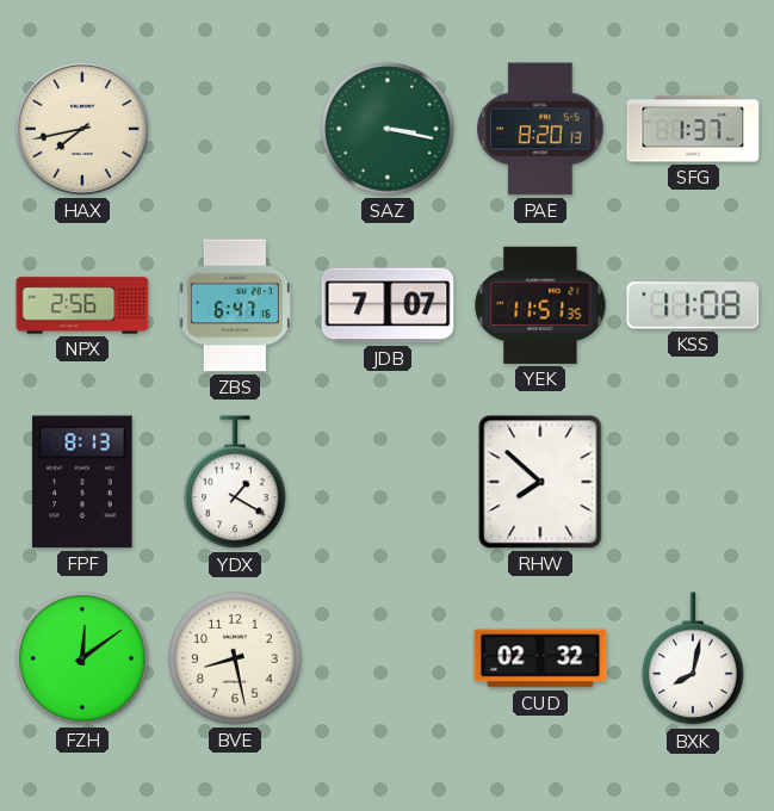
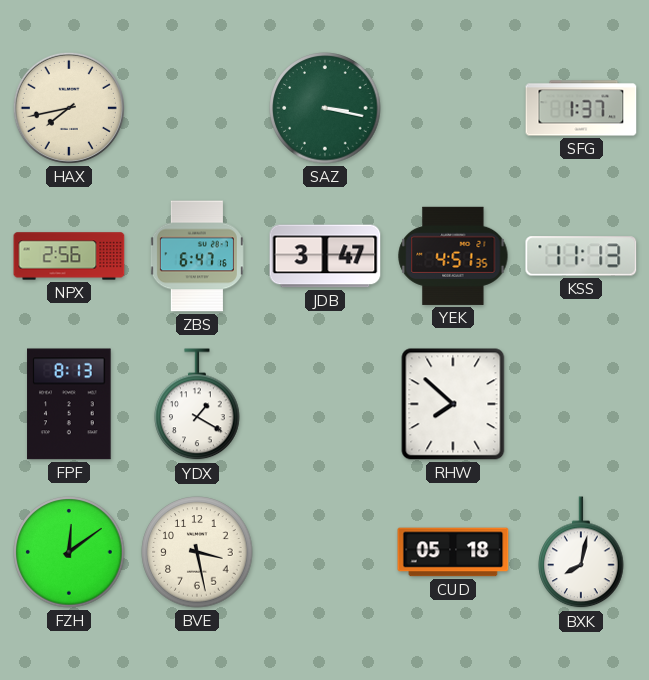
PAE: 8:20 -> none
JDB: 7:07 -> 3:47
YEK: 11:51 -> 4:51
KSS: 11:08 -> 11:13
BVE: 8:28 -> 3:28
CUD: 02:32 -> 05:18
